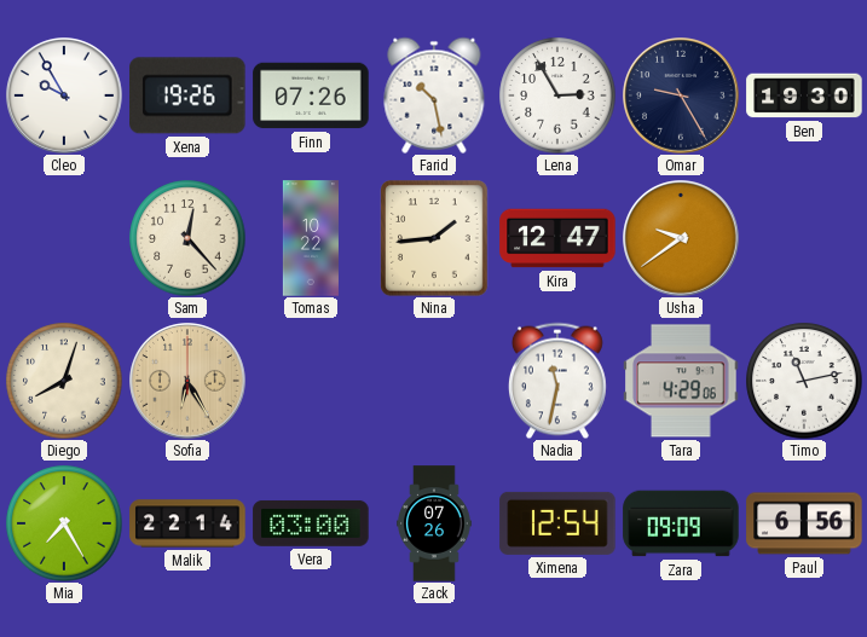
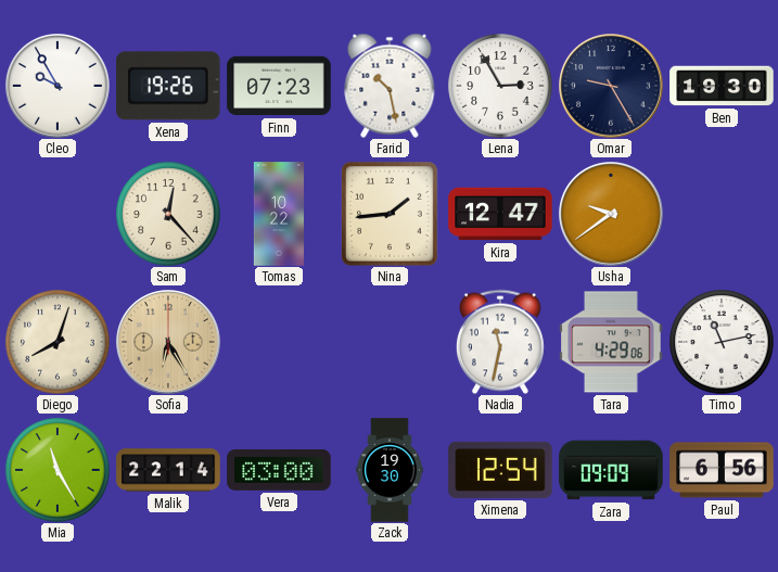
Finn: 07:26 -> 07:23
Mia: 7:25 -> 11:25
Zack: 07:26 -> 19:30
